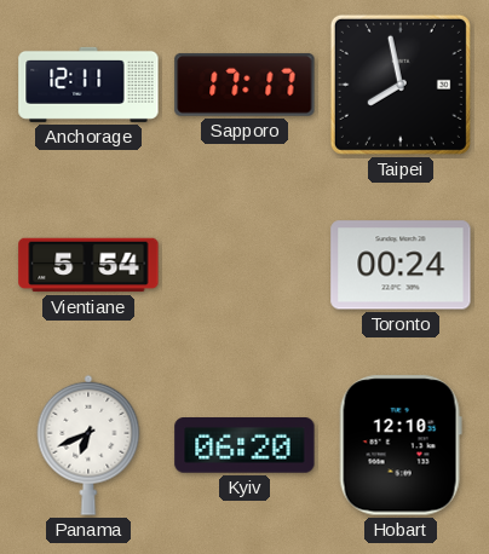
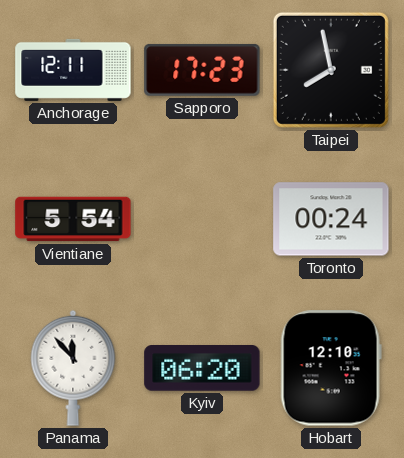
Sapporo: 17:17 -> 17:23
Panama: 6:41 -> 11:53
